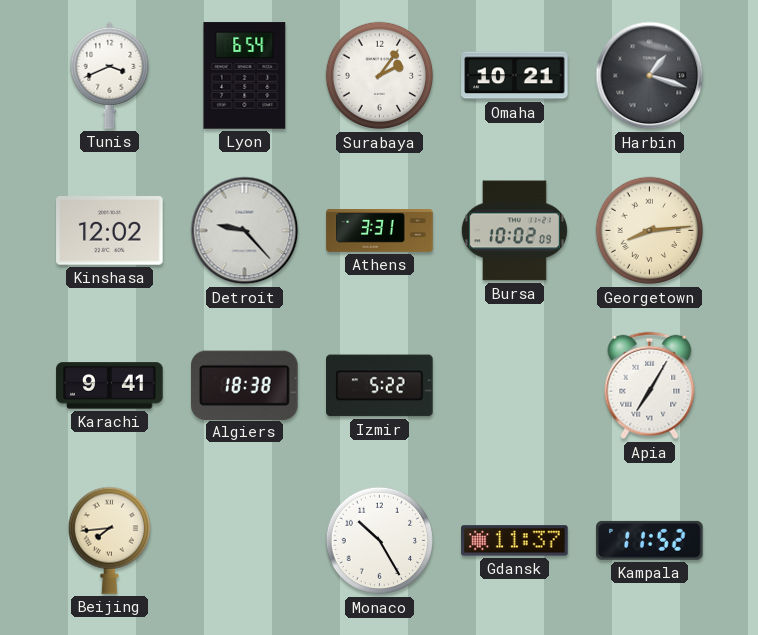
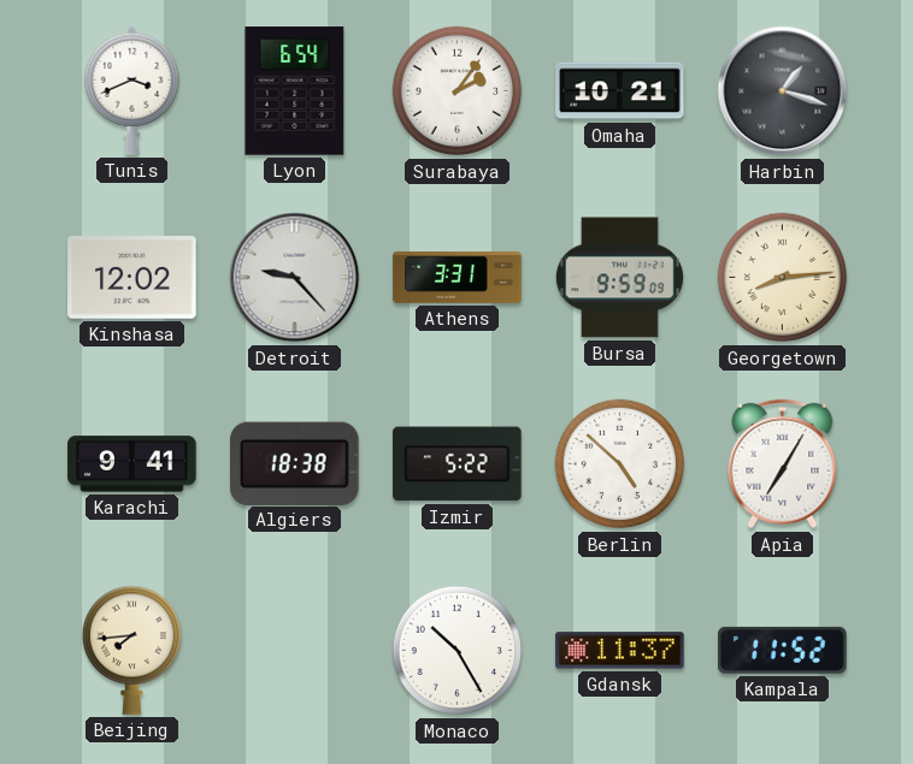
Bursa: 10:02 -> 9:59
Berlin: none -> 4:52
